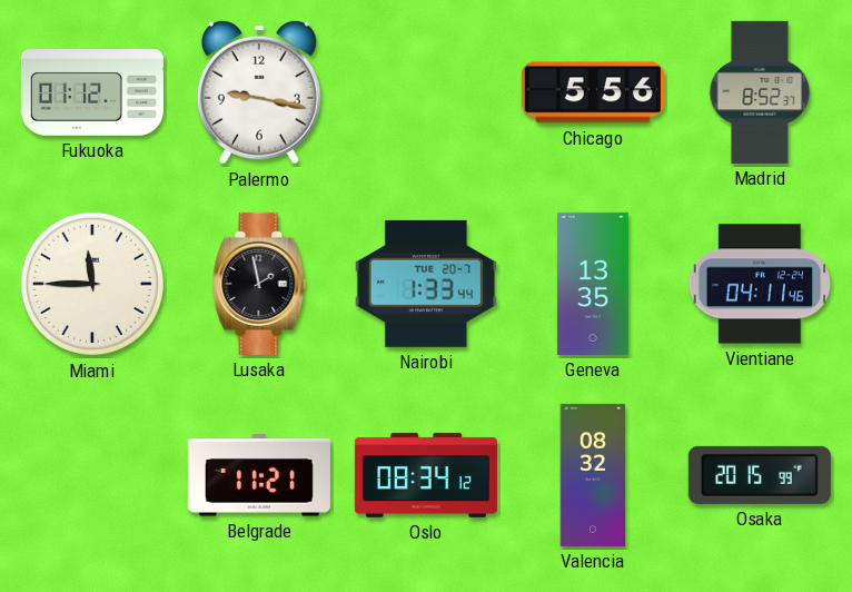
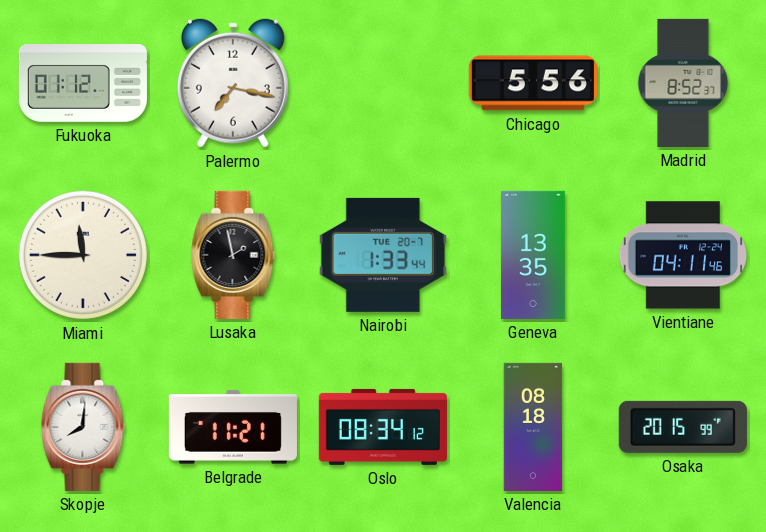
Palermo: 9:17 -> 7:17
Skopje: none -> 8:01
Valencia: 08:32 -> 08:18
